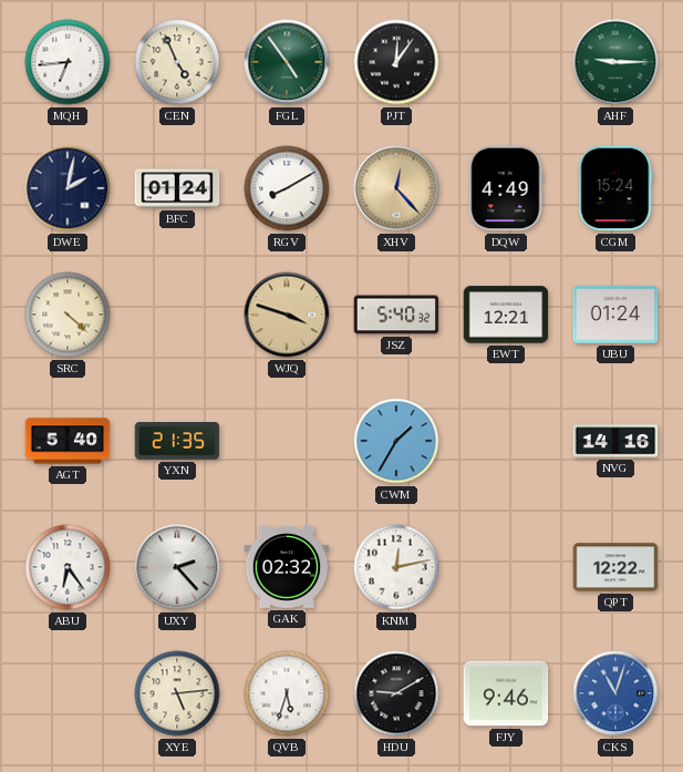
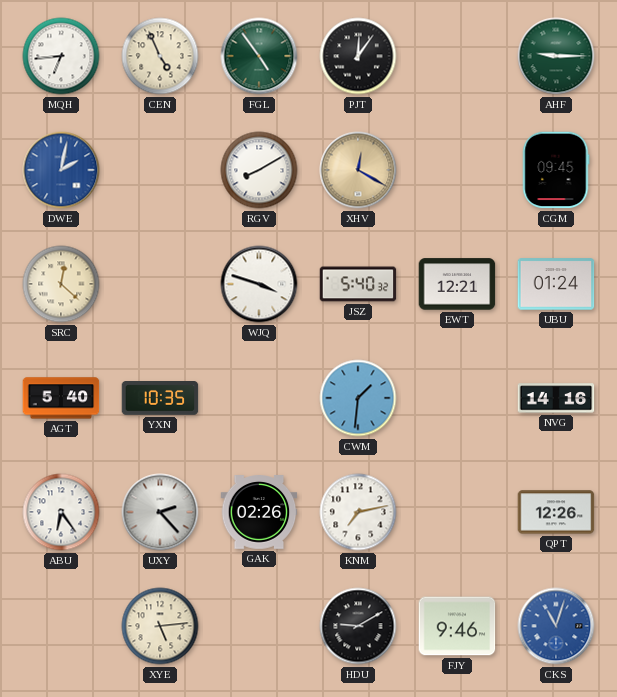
DWE dial: navy -> blue
BFC: 01:24 -> none
XHV: 12:23 -> 12:20
DQW: 4:49 -> none
CGM: 15:24 -> 09:45
SRC: 4:22 -> 12:22
WJQ dial: champagne -> white
YXN: 21:35 -> 10:35
CWM: 1:35 -> 1:31
GAK: 02:32 -> 02:26
KNM: 12:13 -> 7:13
QPT: 12:22 -> 12:26
QVB: 5:33 -> none
